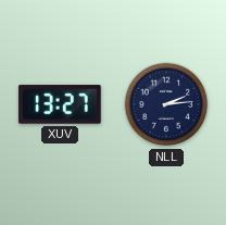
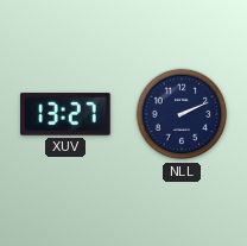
NLL: 2:14 -> 2:11
